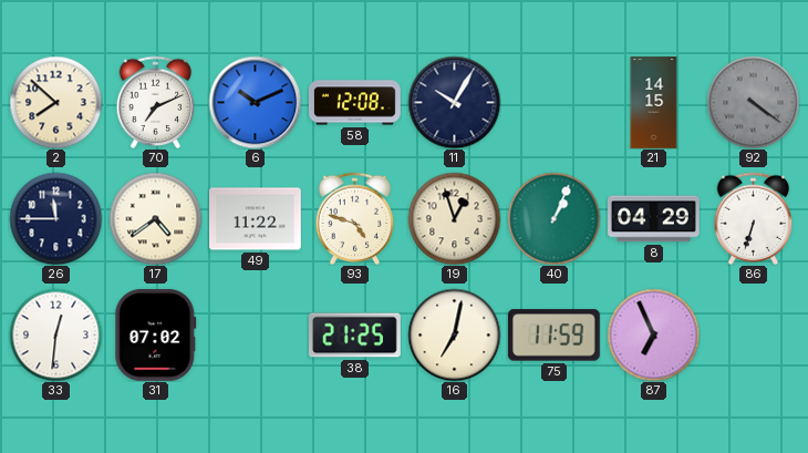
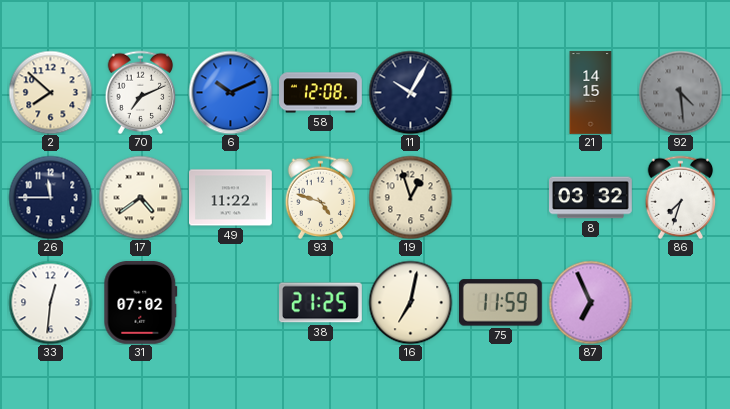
92: 4:21 -> 4:29
40: 1:04 -> none
8: 04:29 -> 03:32
86: 6:33 -> 7:33
